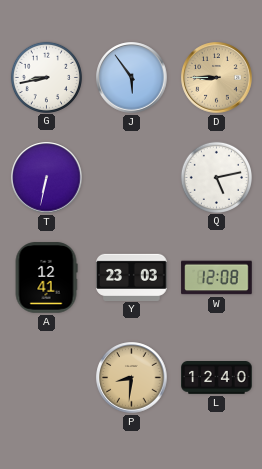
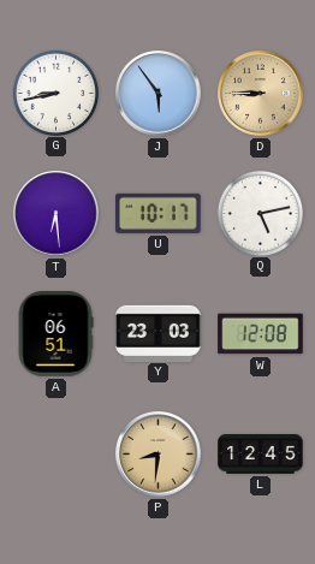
T: 6:32 -> 6:29
U: none -> 10:17
A: 12:41 -> 06:51
L: 12:40 -> 12:45
